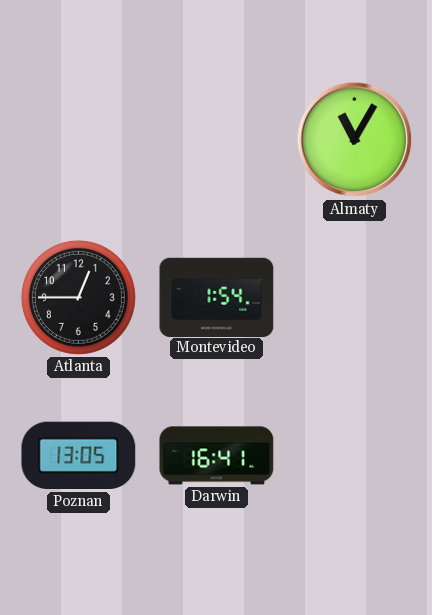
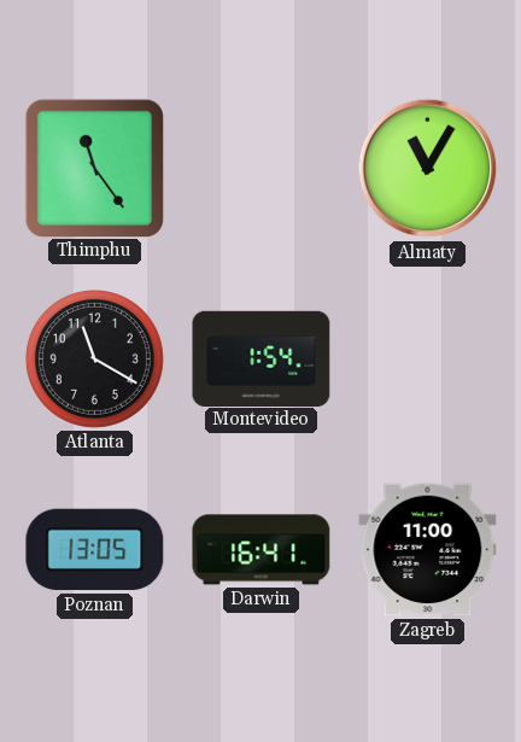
Thimphu: none -> 11:24
Atlanta: 12:45 -> 11:20
Zagreb: none -> 11:00
